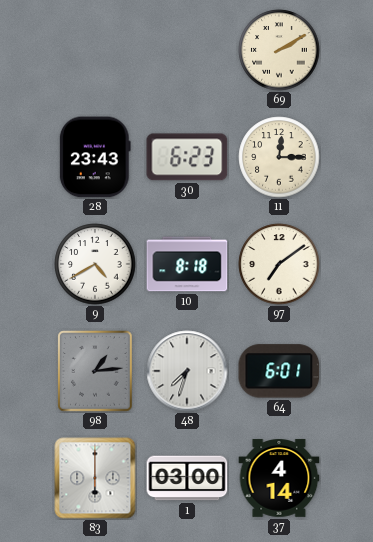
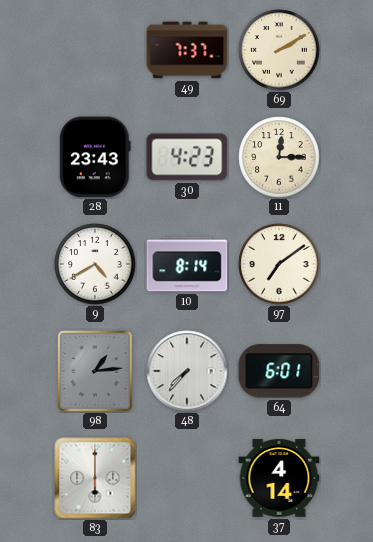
49: none -> 7:37
30: 6:23 -> 4:23
10: 8:18 -> 8:14
48: 7:33 -> 7:37
1: 03:00 -> none
